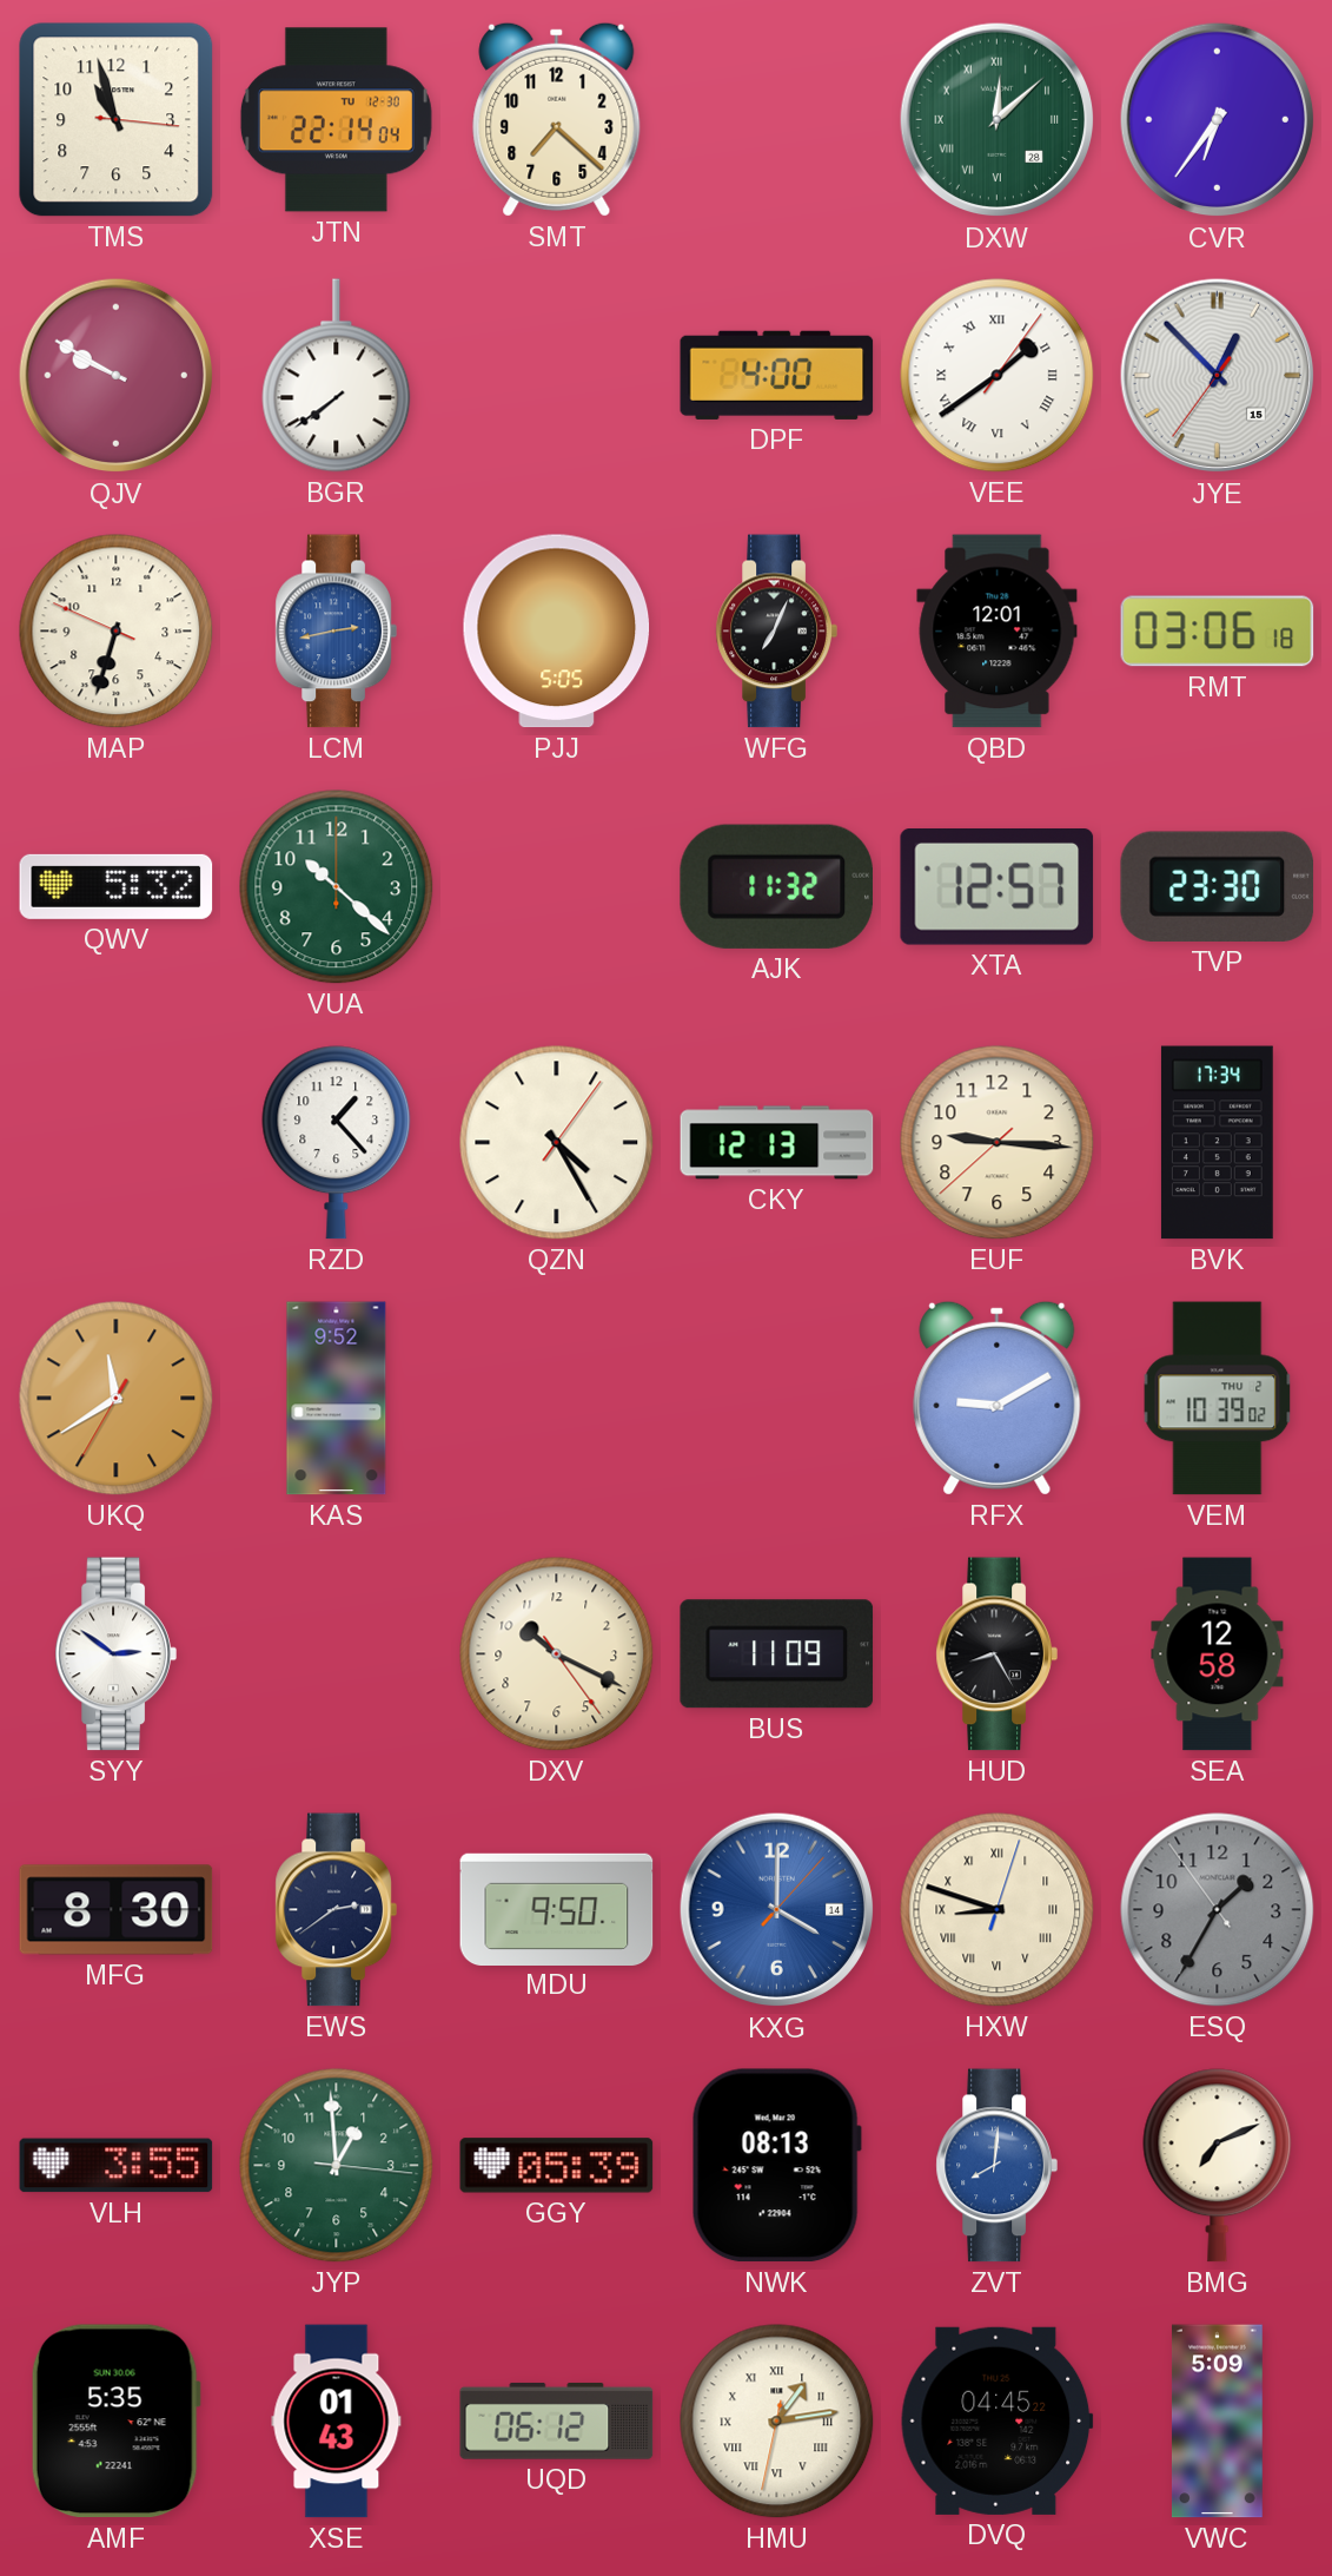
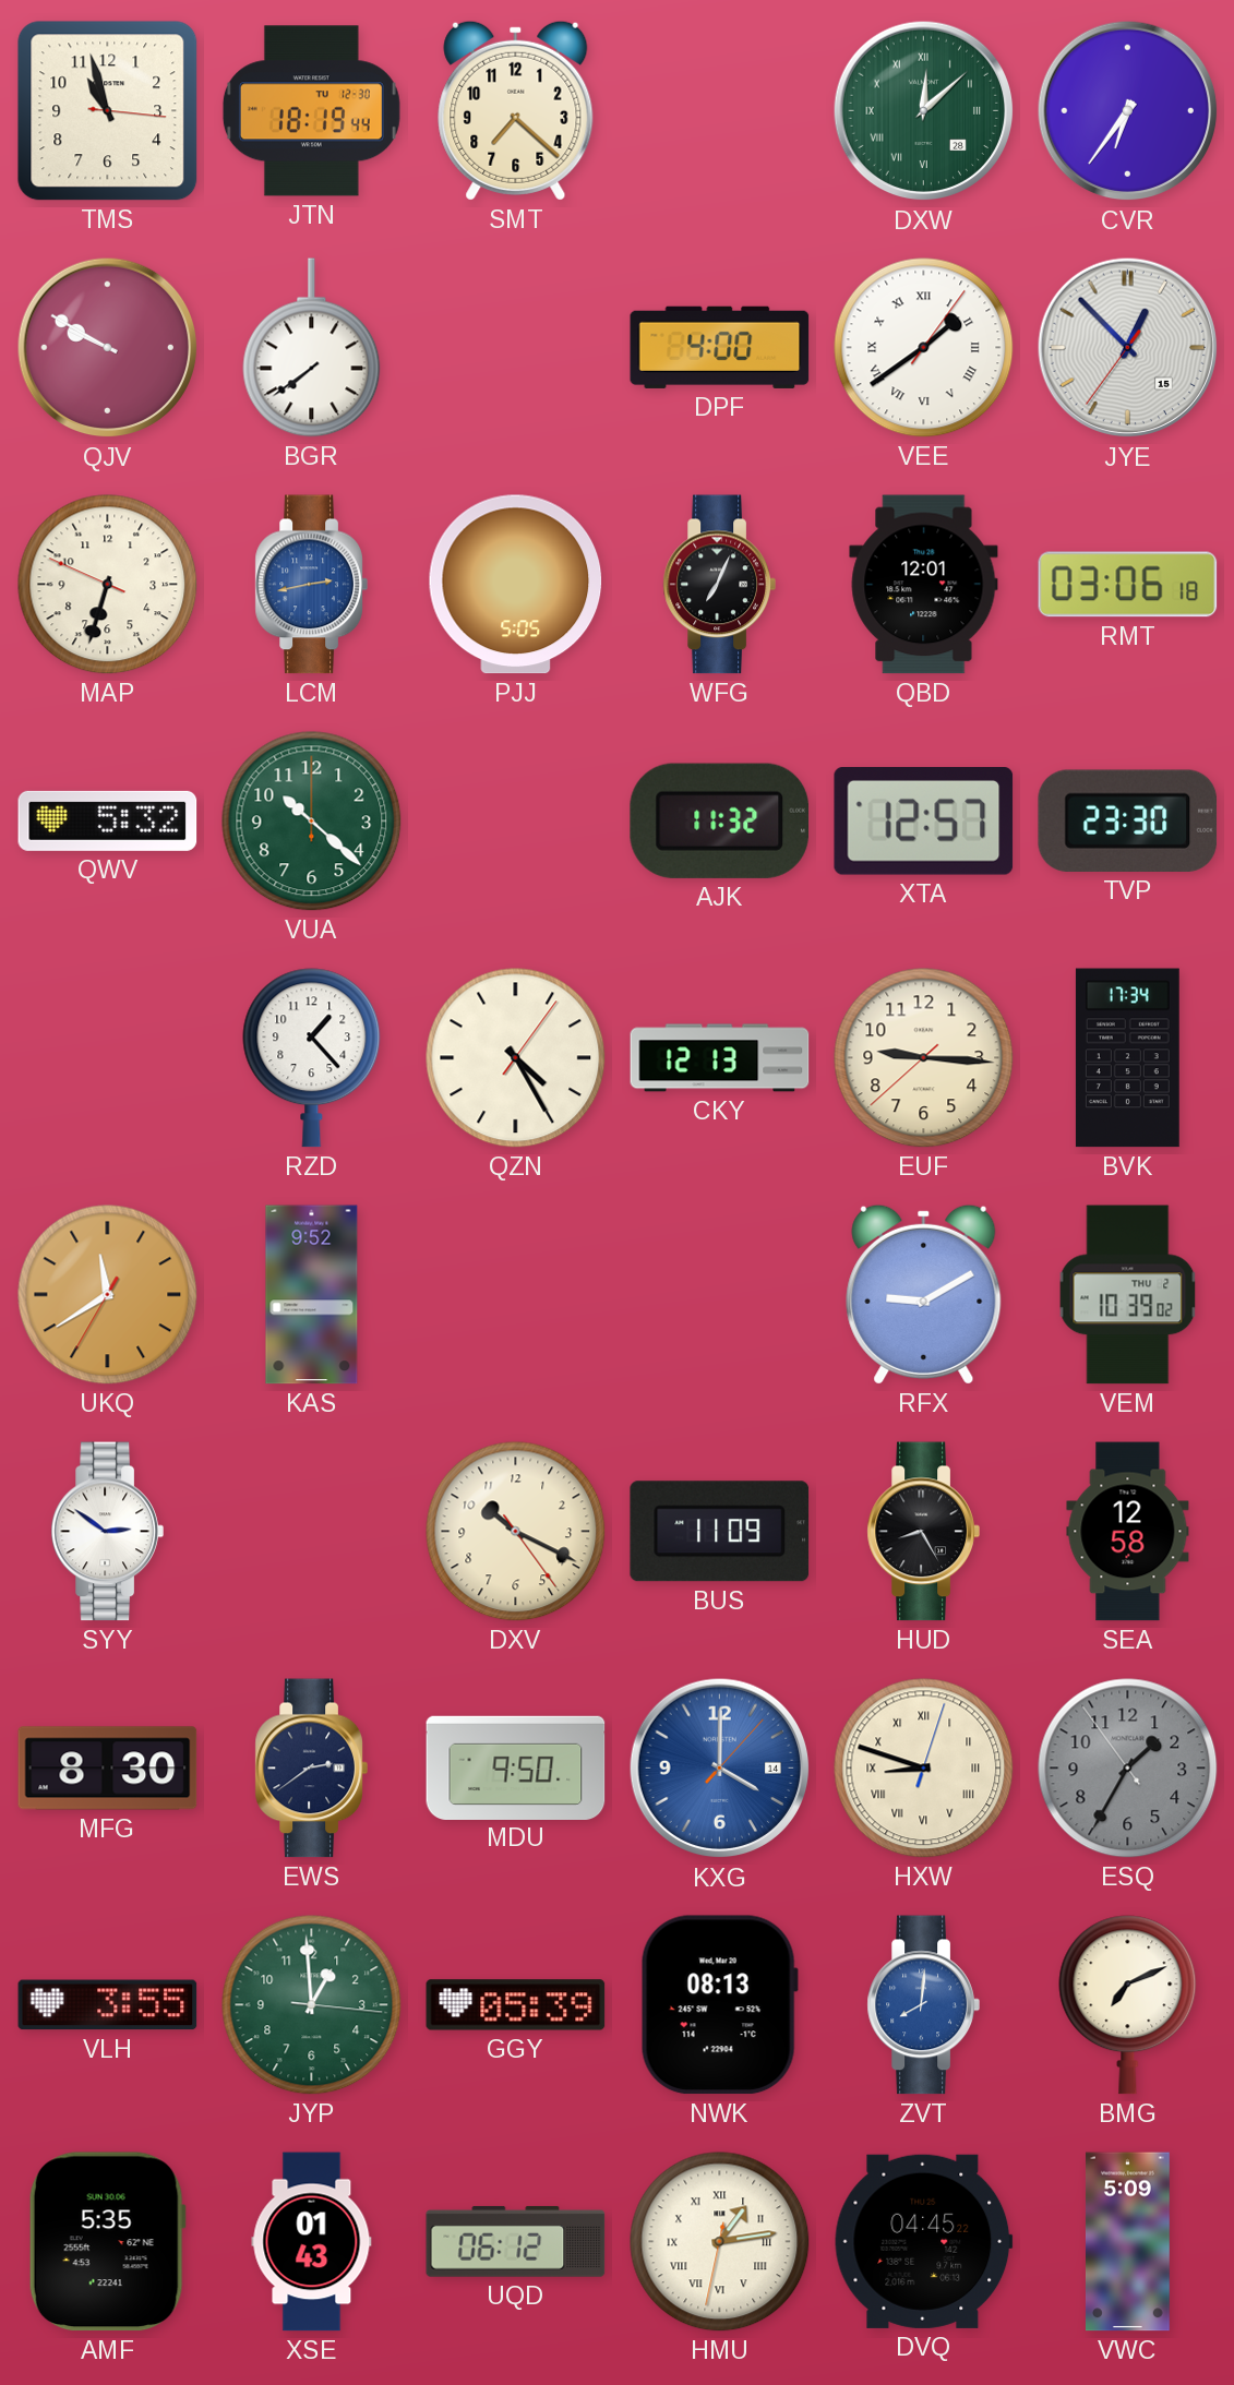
JTN: 22:14 -> 18:19
